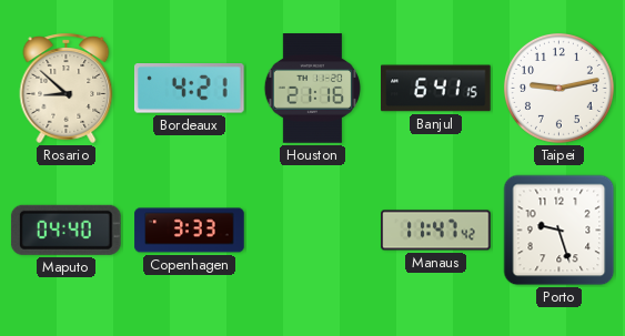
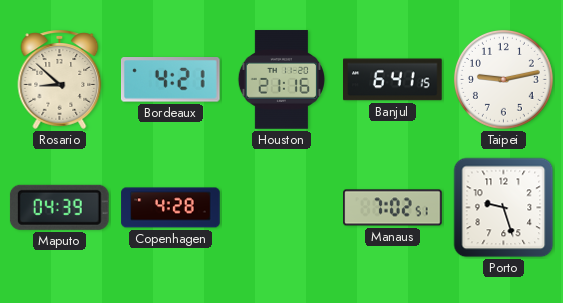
Maputo: 04:40 -> 04:39
Copenhagen: 3:33 -> 4:28
Manaus: 11:47 -> 7:02
